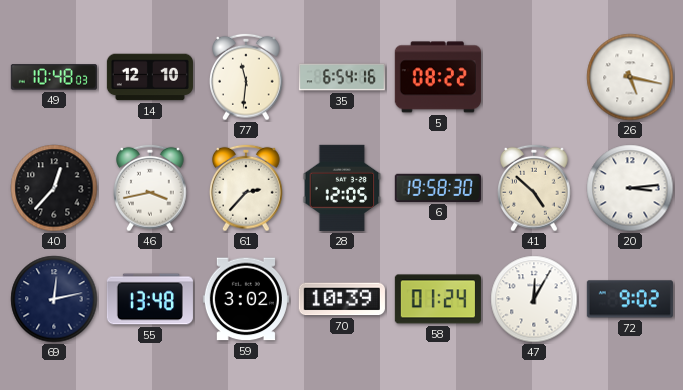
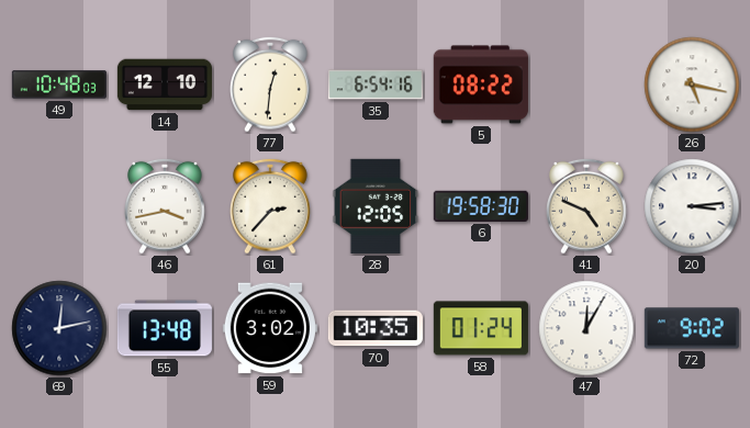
77: 11:31 -> 12:31
40: 12:37 -> none
41: 4:52 -> 4:49
70: 10:39 -> 10:35
